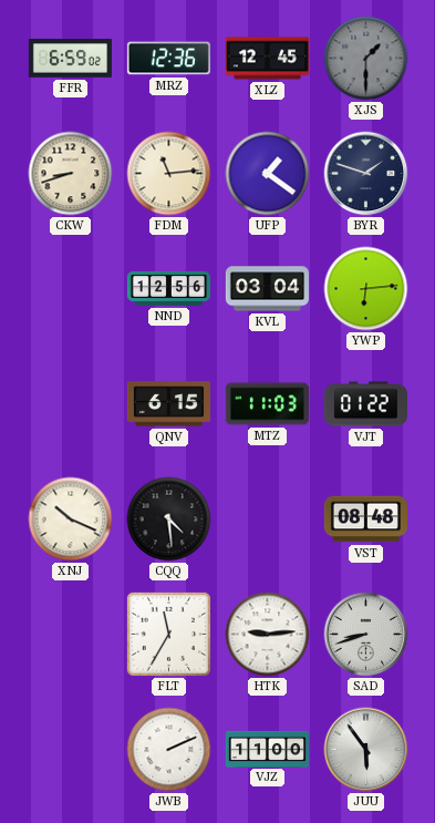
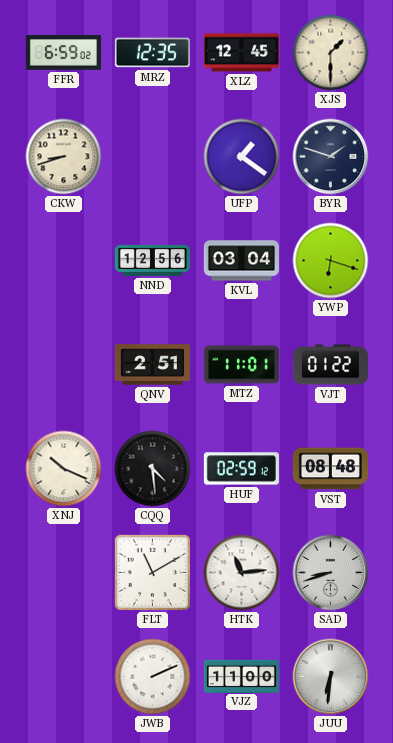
MRZ: 12:36 -> 12:35
XJS dial: grey -> cream
FDM: 11:14 -> none
YWP: 6:14 -> 6:18
QNV: 6:15 -> 2:51
MTZ: 11:03 -> 11:01
HUF: none -> 02:59
FLT: 11:35 -> 11:10
HTK: 9:14 -> 11:14
JUU: 5:54 -> 6:31
